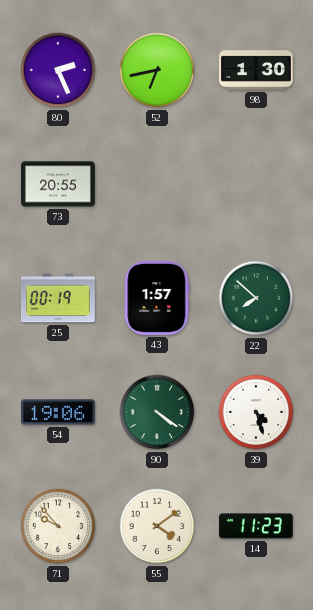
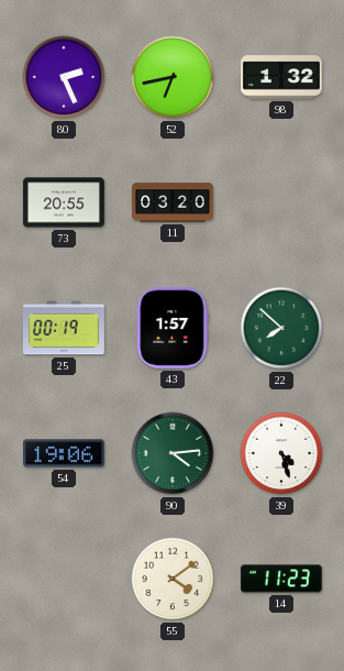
98: 1:30 -> 1:32
11: none -> 03:20
90: 4:21 -> 4:14
71: 9:53 -> none
